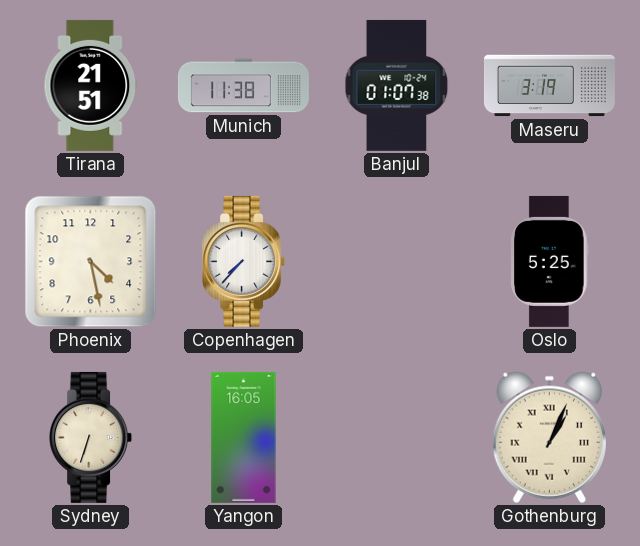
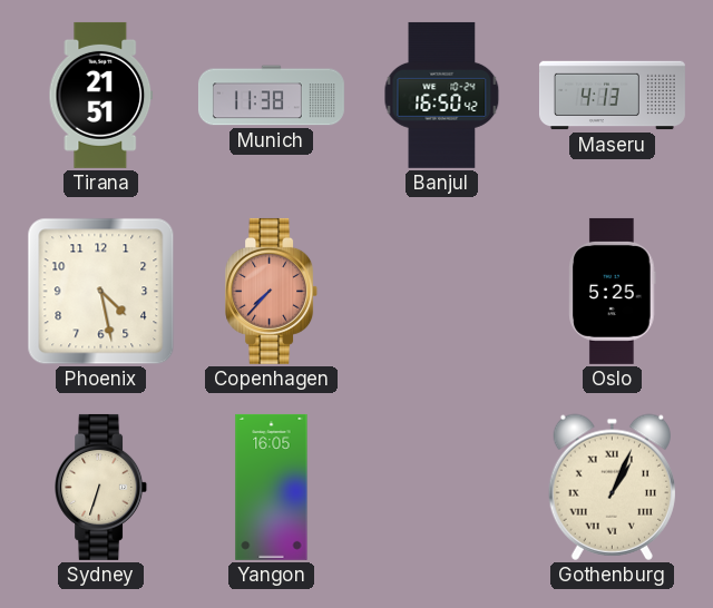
Banjul: 01:07 -> 16:50
Maseru: 3:19 -> 4:13
Copenhagen dial: white -> salmon
